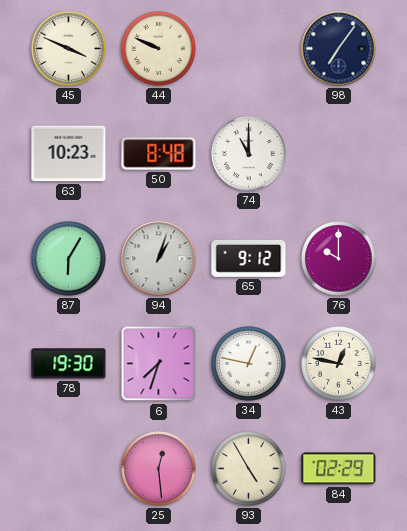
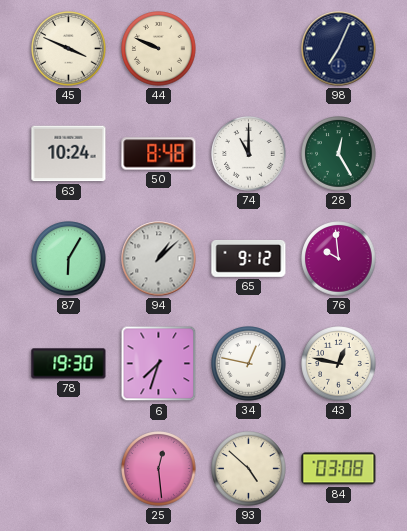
98: 7:06 -> 7:04
63: 10:23 -> 10:24
28: none -> 12:25
94: 1:03 -> 1:08
76: 10:00 -> 9:59
93: 4:55 -> 4:52
84: 02:29 -> 03:08
